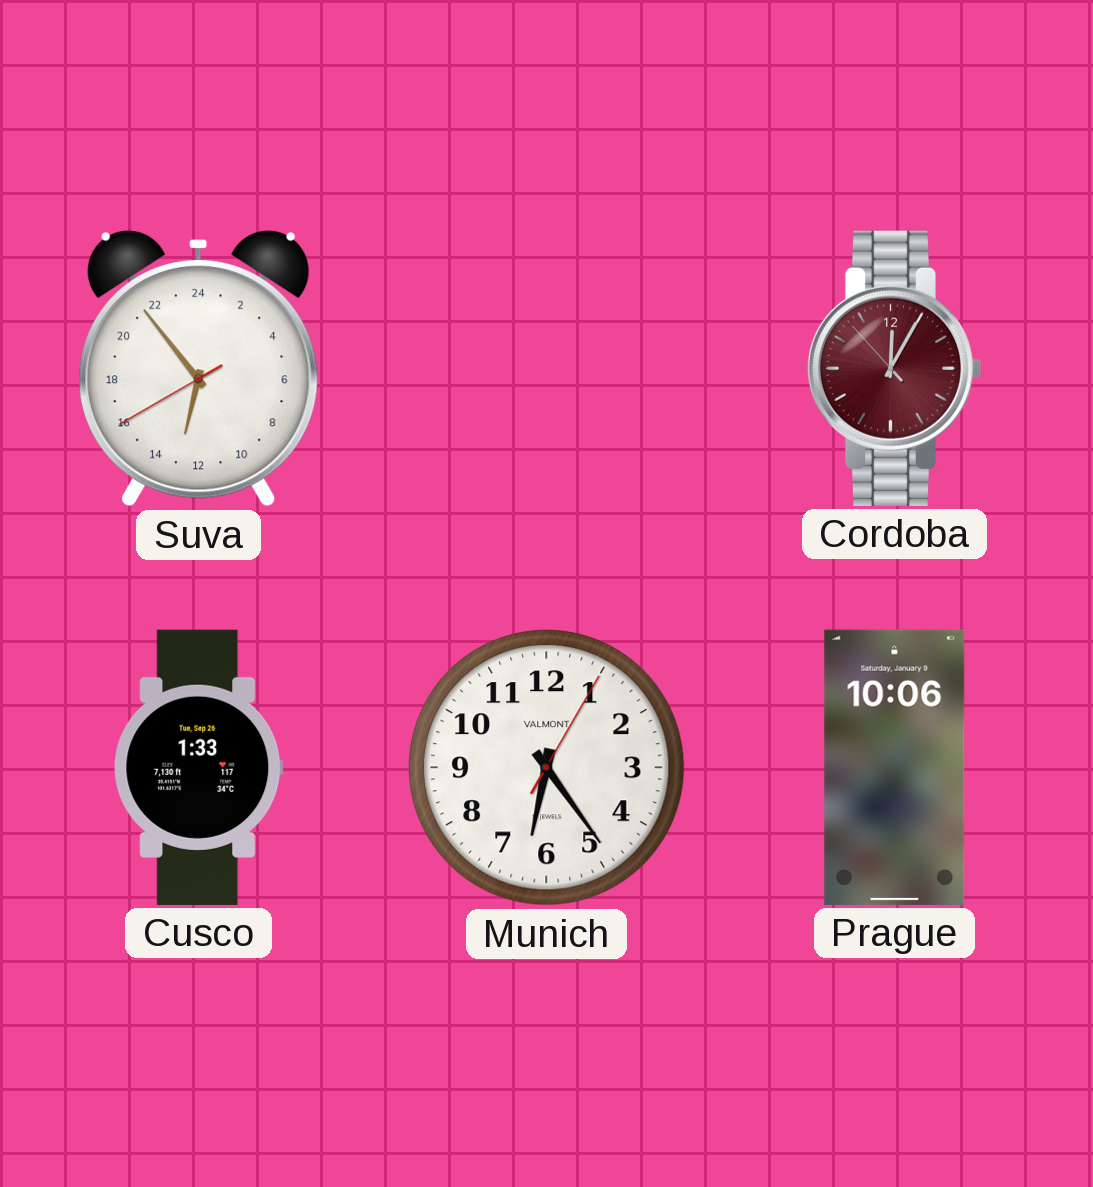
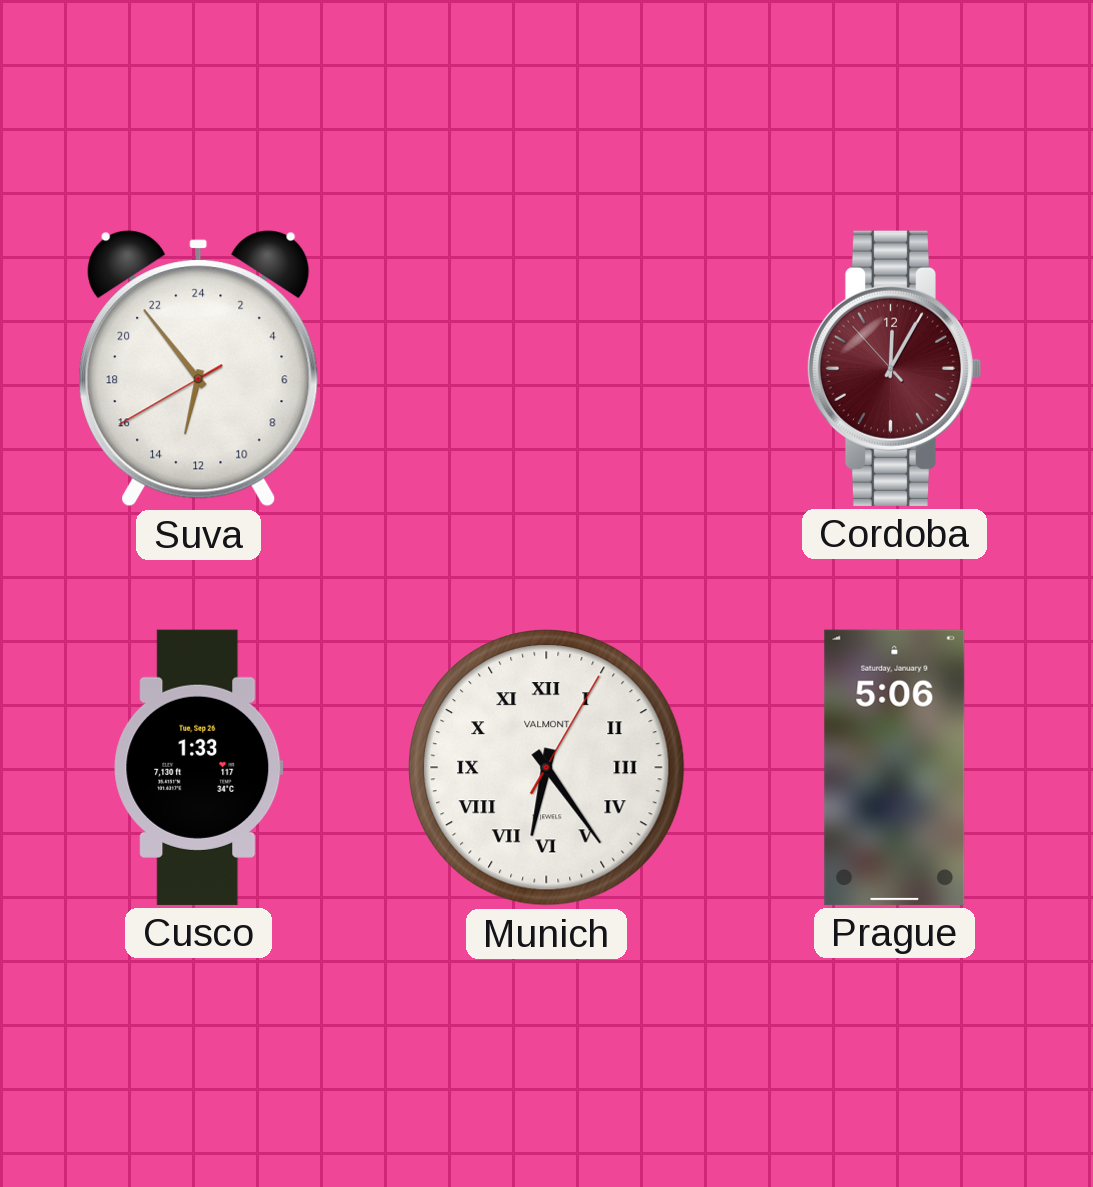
Munich numerals: Arabic -> Roman
Prague: 10:06 -> 5:06
